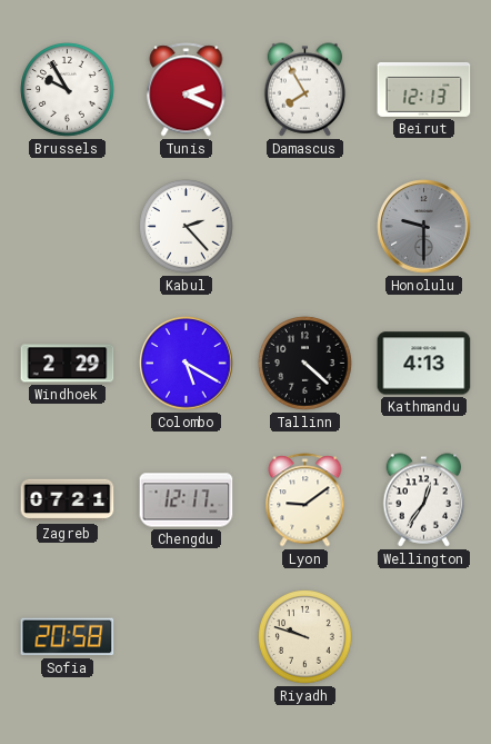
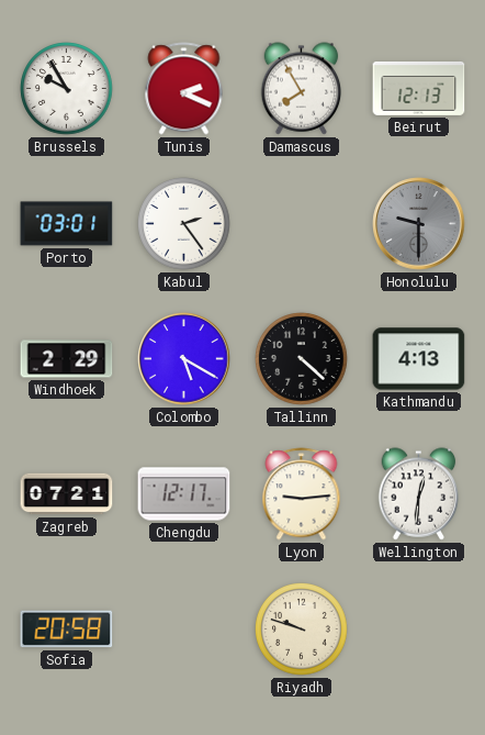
Porto: none -> 03:01
Kabul: 2:23 -> 2:24
Lyon: 9:09 -> 9:14
Wellington: 12:36 -> 12:31
